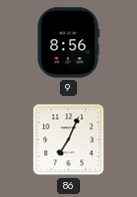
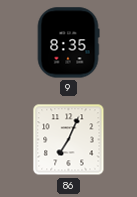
9: 8:56 -> 8:35
